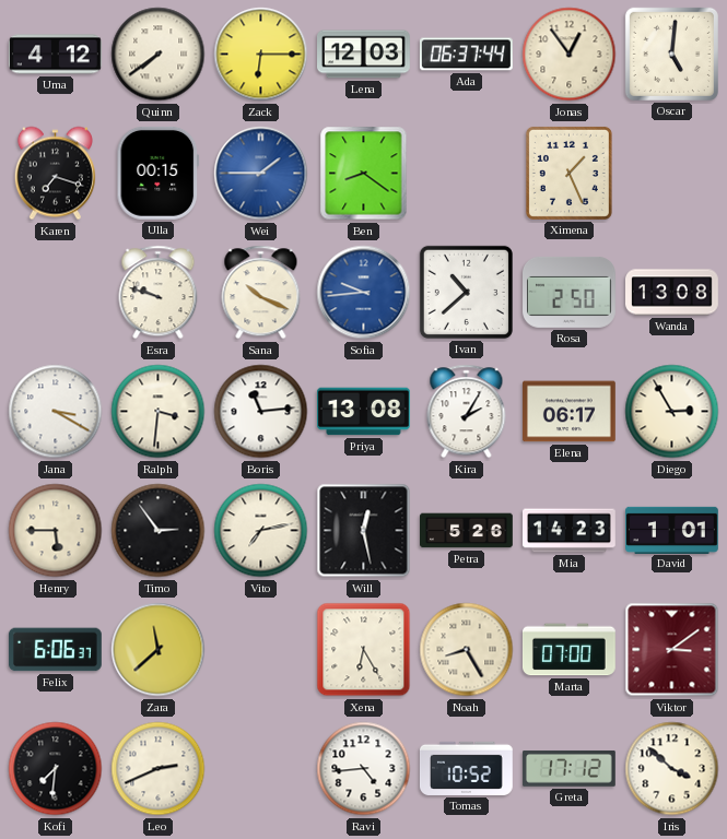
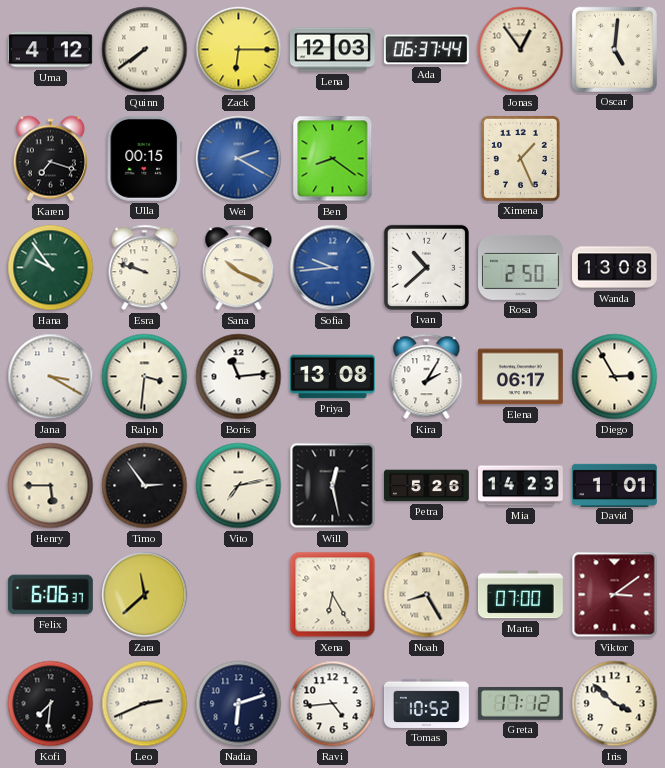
Wei: 1:45 -> 2:20
Hana: none -> 9:54
Nadia: none -> 6:12
